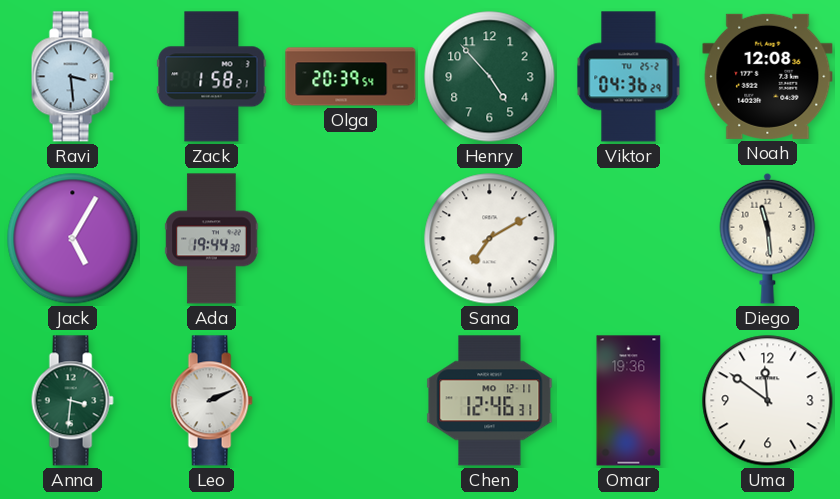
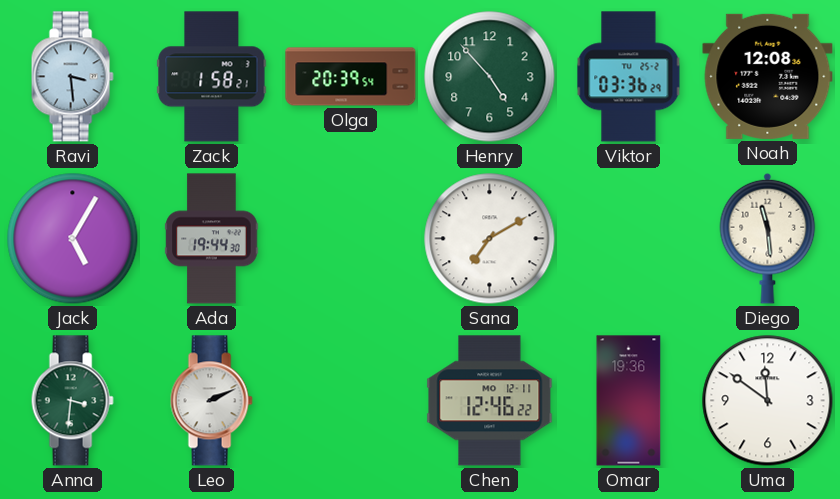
Viktor: 04:36 -> 03:36
Chen: 12:46:31 -> 12:46:22
